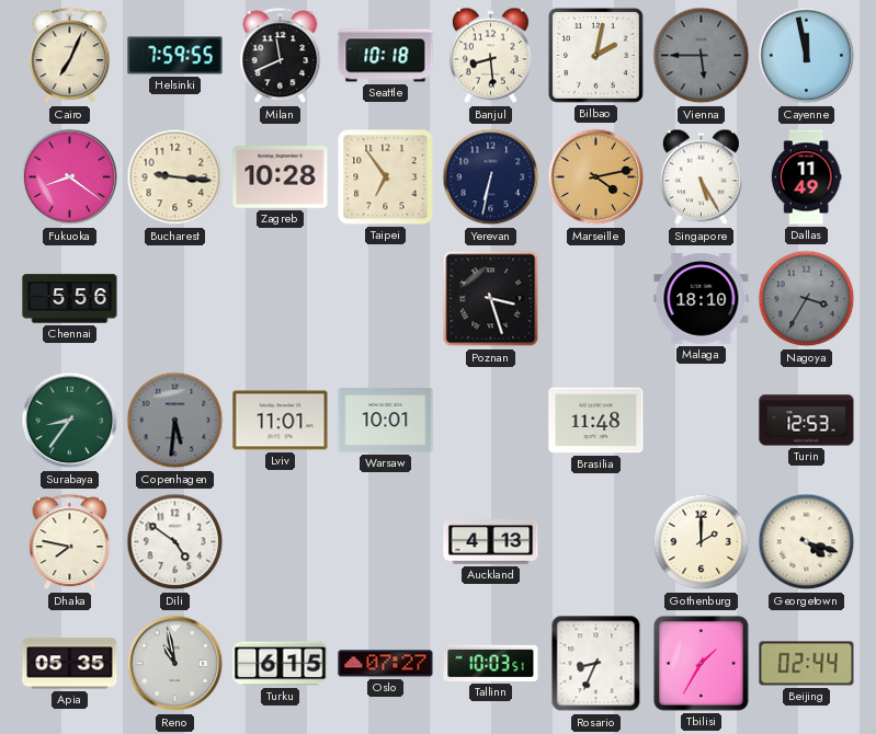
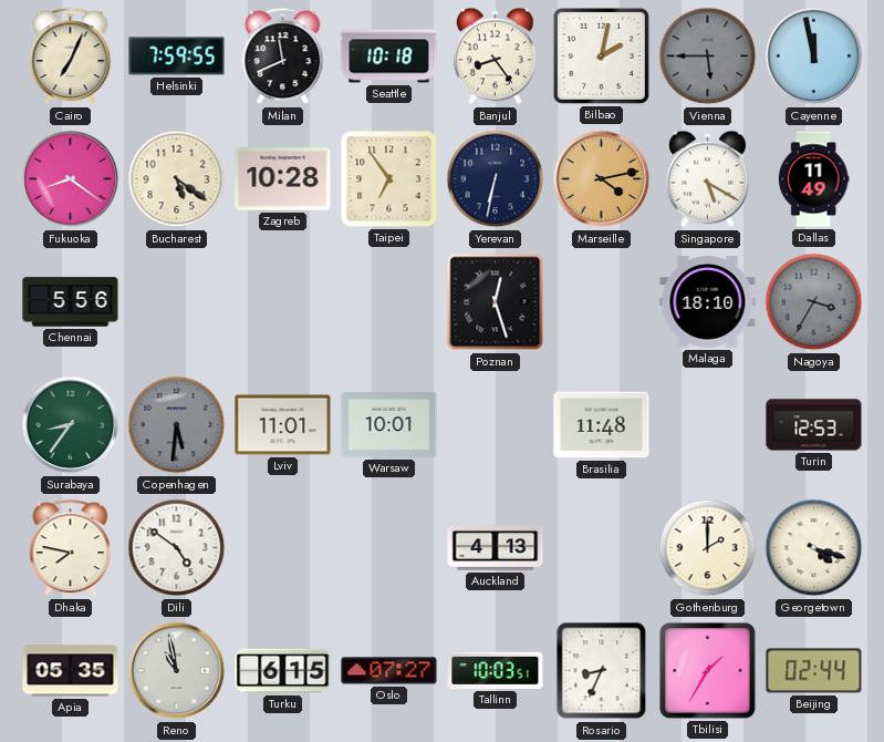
Banjul: 8:29 -> 8:24
Bucharest: 9:16 -> 5:21
Singapore: 5:25 -> 5:20
Poznan: 3:27 -> 12:27
